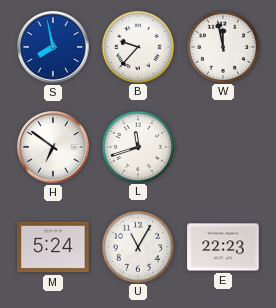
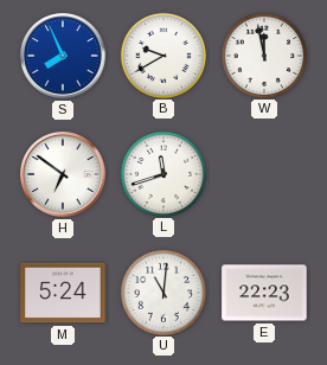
S: 7:58 -> 7:56
B: 9:37 -> 9:40
U: 11:05 -> 11:01
